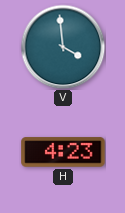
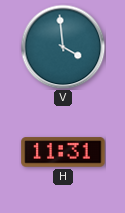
H: 4:23 -> 11:31
